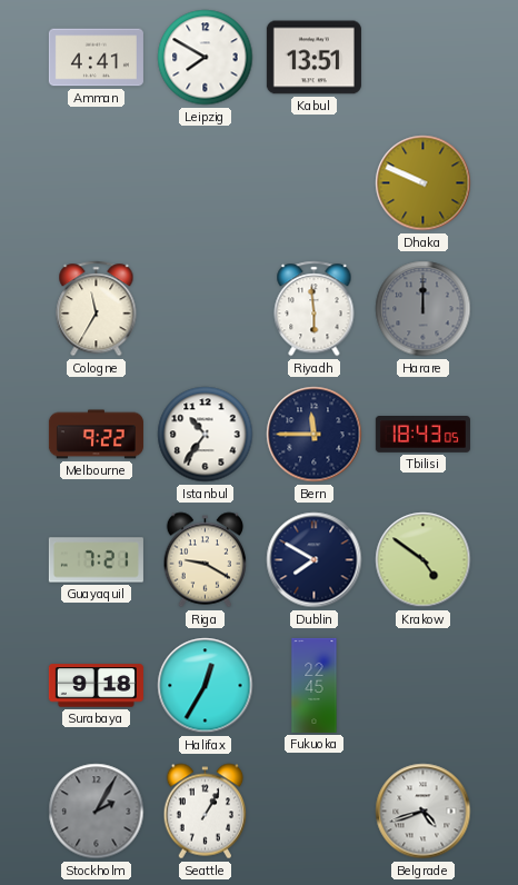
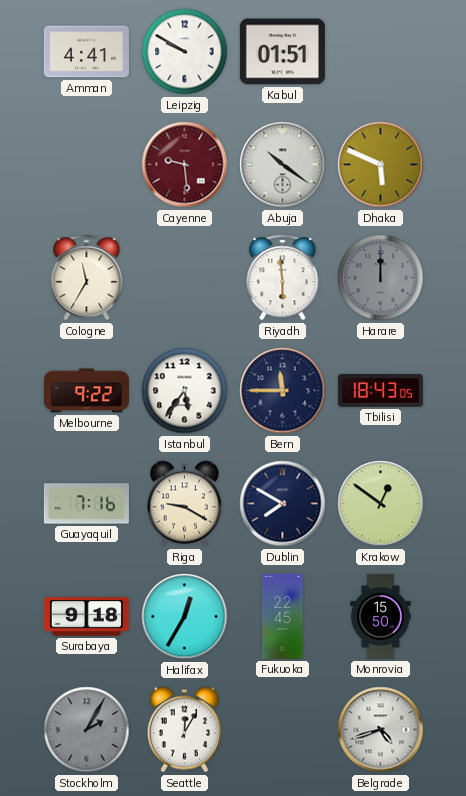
Leipzig: 7:50 -> 9:50
Kabul: 13:51 -> 01:51
Cayenne: none -> 9:29
Abuja: none -> 10:21
Dhaka: 9:49 -> 5:49
Istanbul: 10:36 -> 5:36
Guayaquil: 7:21 -> 7:16
Krakow: 4:51 -> 12:51
Monrovia: none -> 15:50
Seattle: 1:05 -> 12:05
